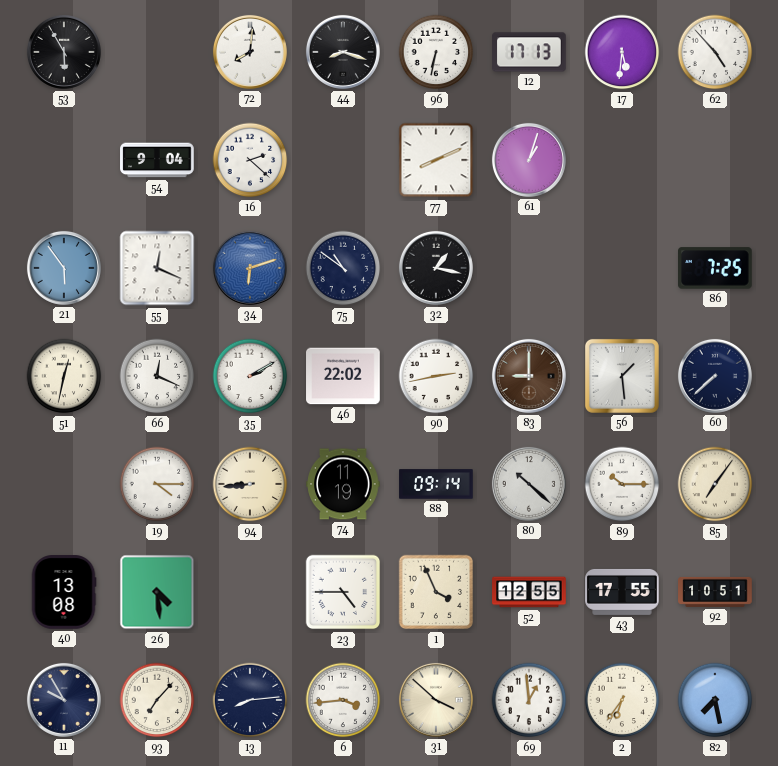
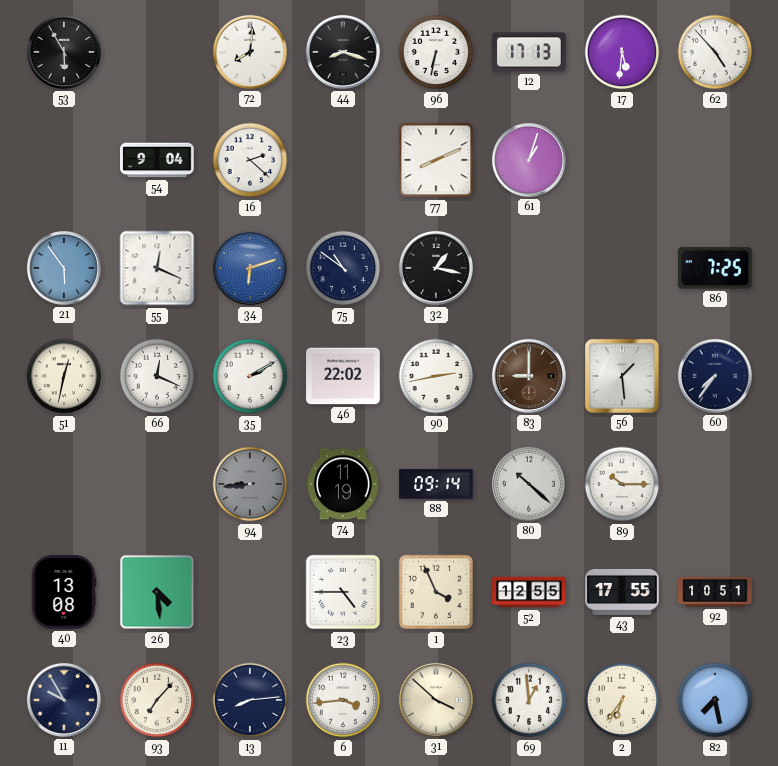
60: 7:38 -> 7:36
19: 4:15 -> none
94 dial: cream -> grey
85: 7:06 -> none
